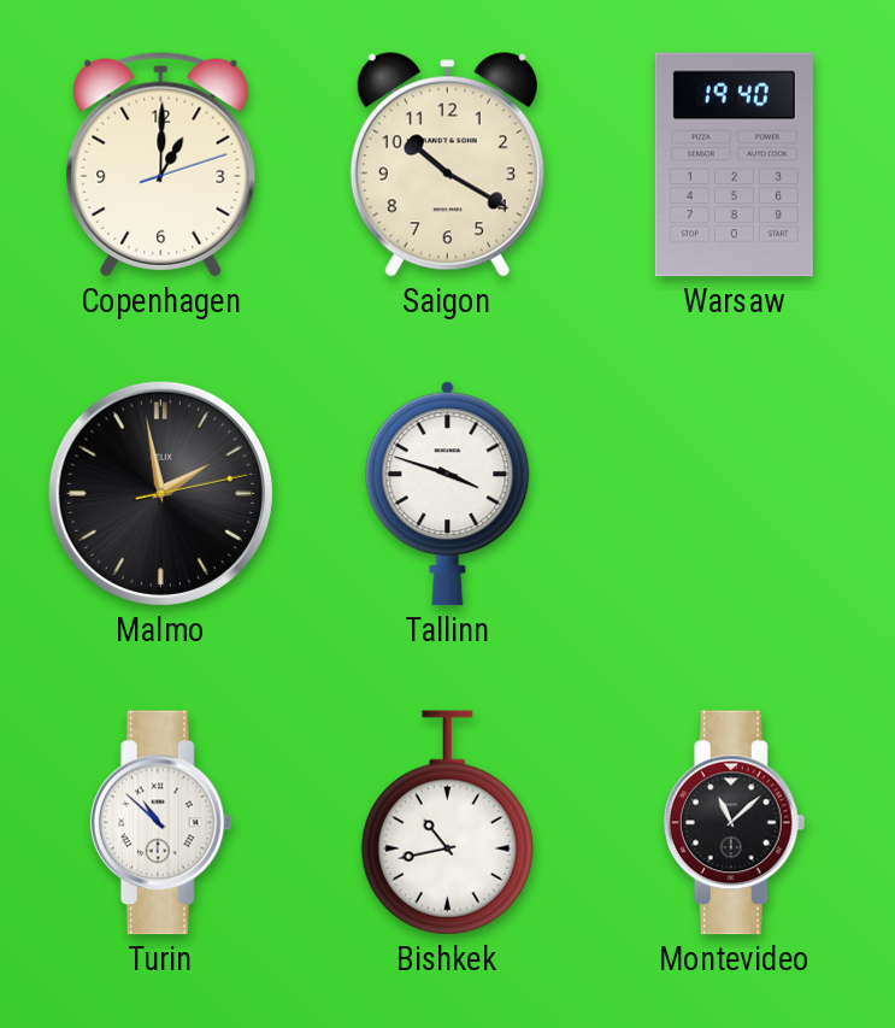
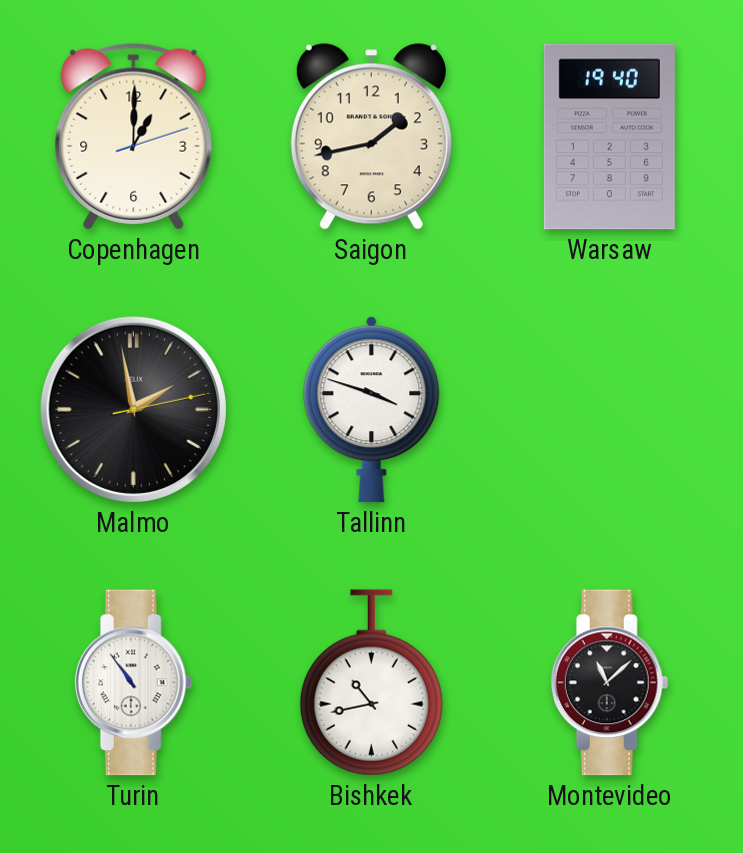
Saigon: 10:20 -> 1:43
Turin: 10:52 -> 10:54
